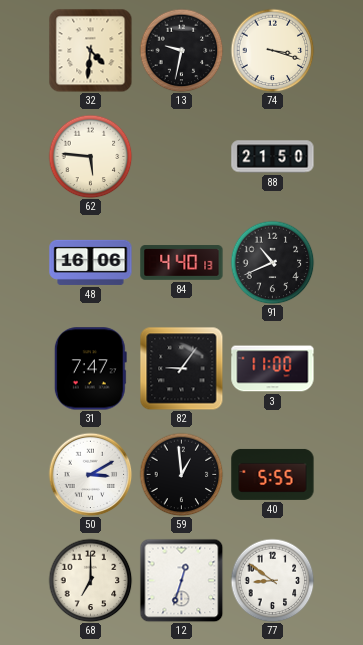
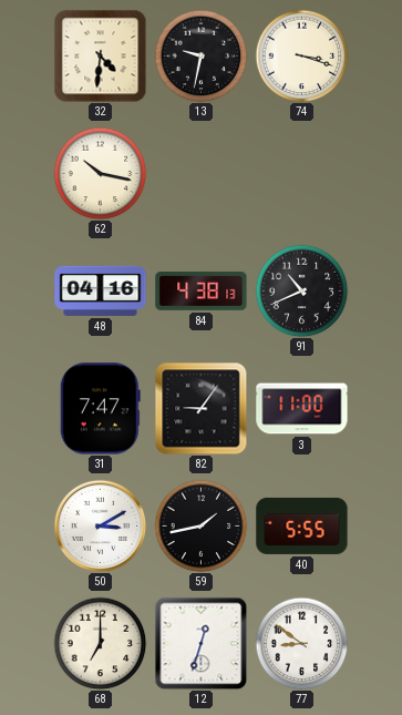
62: 5:46 -> 10:17
88: 21:50 -> none
48: 16:06 -> 04:16
84: 4:40 -> 4:38
59: 12:59 -> 1:43
